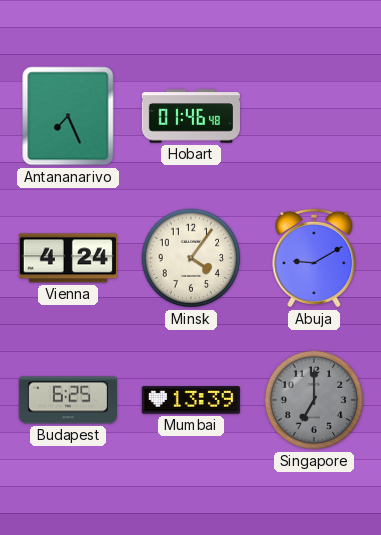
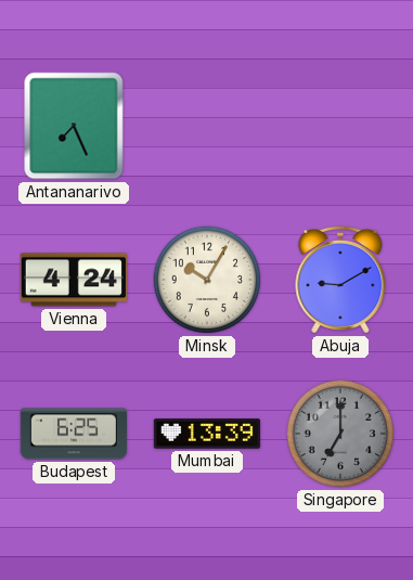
Hobart: 01:46 -> none
Minsk: 4:06 -> 10:05
